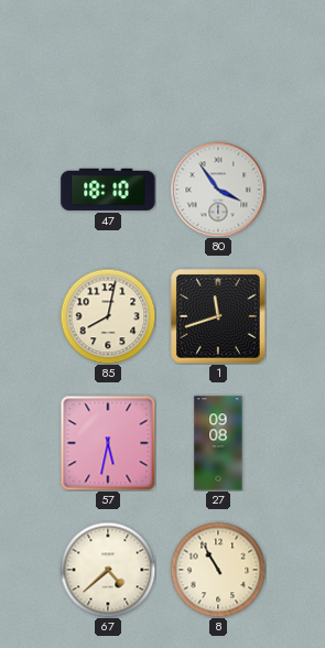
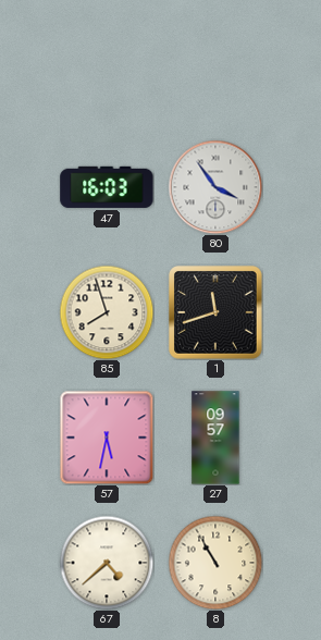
47: 18:10 -> 16:03
85: 8:02 -> 7:57
27: 09:08 -> 09:57
